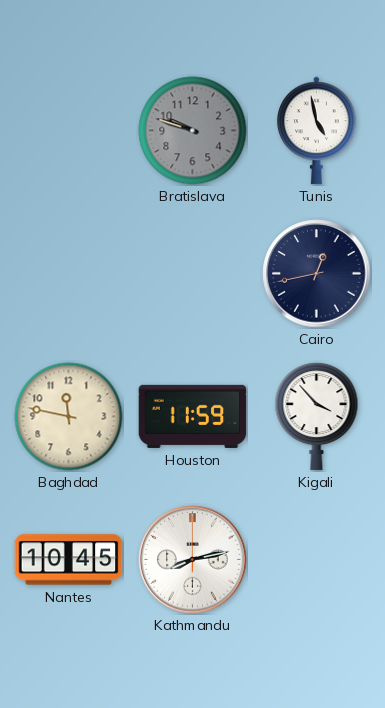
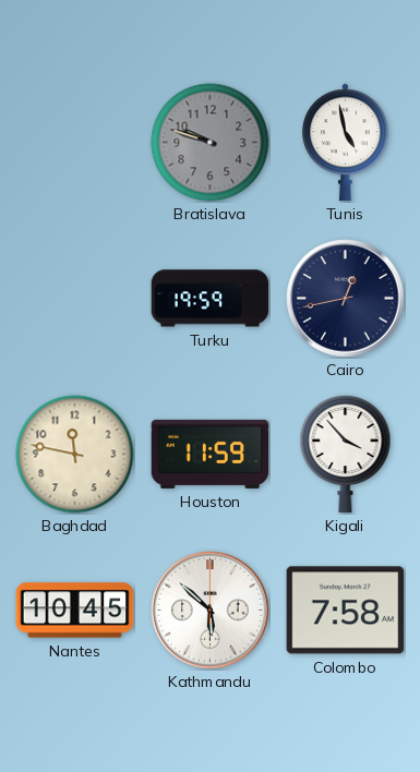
Turku: none -> 19:59
Kathmandu: 8:13 -> 5:52
Colombo: none -> 7:58
